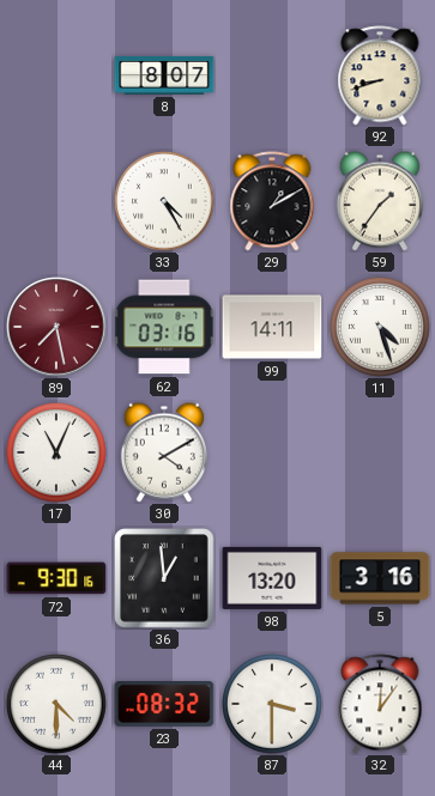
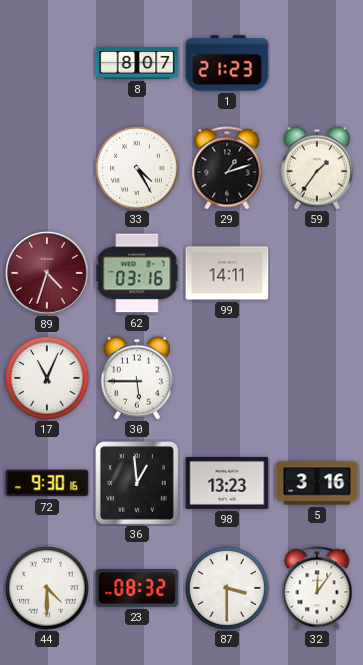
1: none -> 21:23
92: 8:42 -> none
29: 1:10 -> 1:12
89: 7:28 -> 4:33
11: 4:27 -> none
30: 4:10 -> 5:45
98: 13:20 -> 13:23
